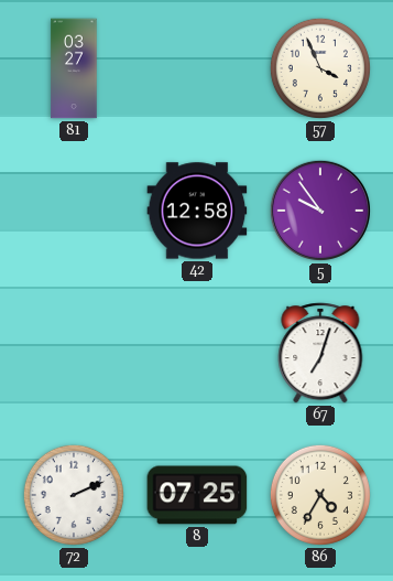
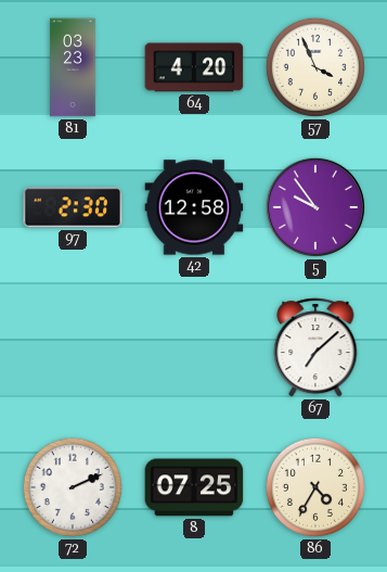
81: 03:27 -> 03:23
64: none -> 4:20
97: none -> 2:30
67: 7:03 -> 7:08
